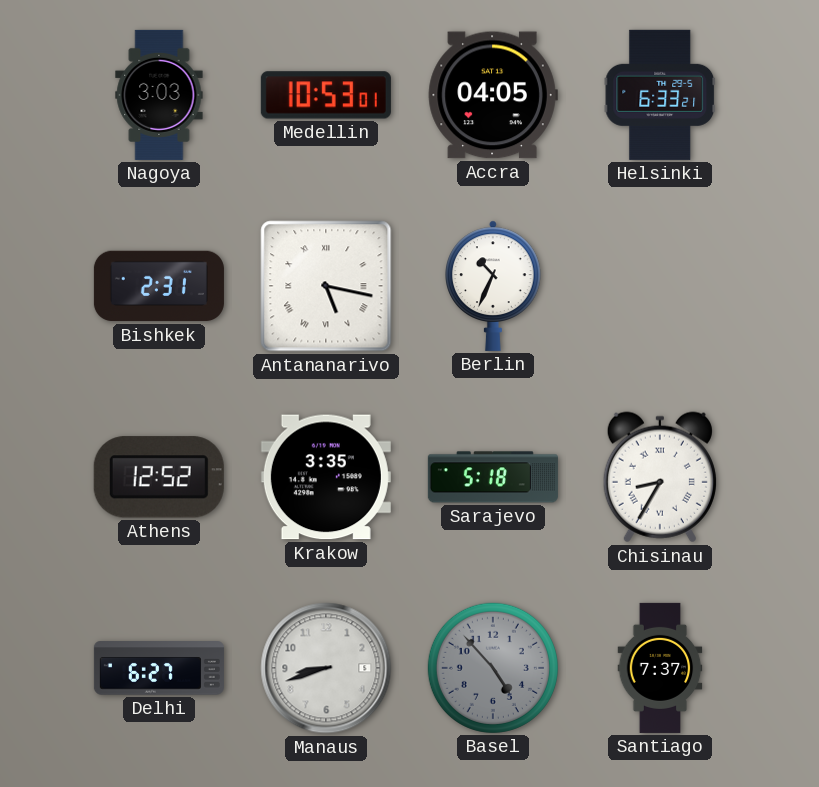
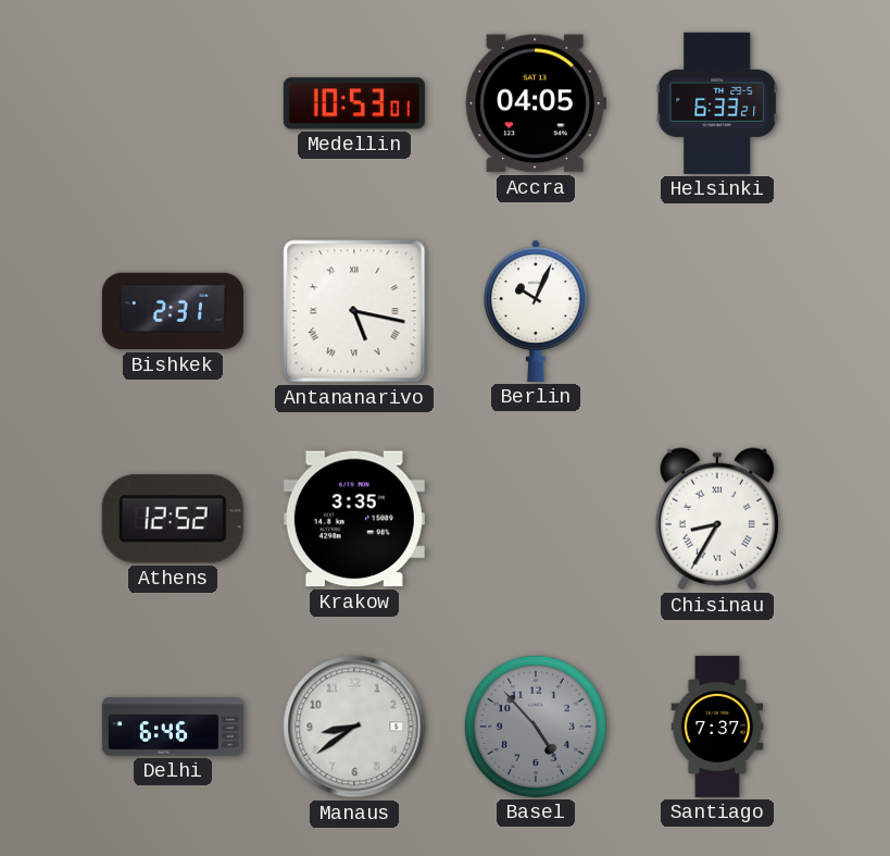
Nagoya: 3:03 -> none
Berlin: 10:34 -> 10:04
Sarajevo: 5:18 -> none
Delhi: 6:27 -> 6:46
Manaus: 8:42 -> 8:39
